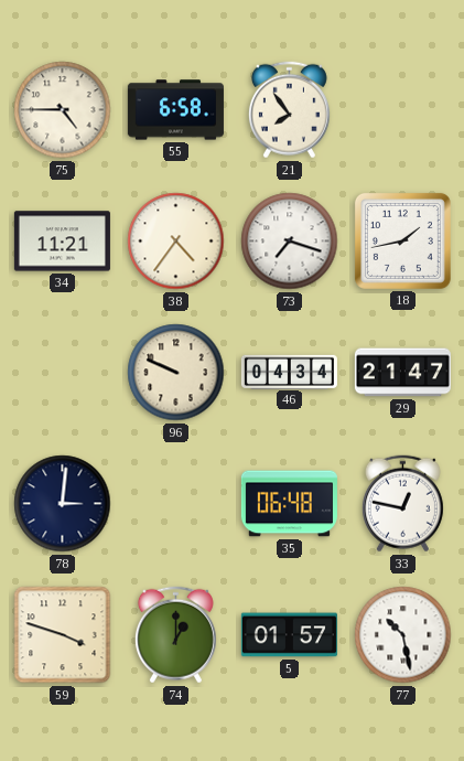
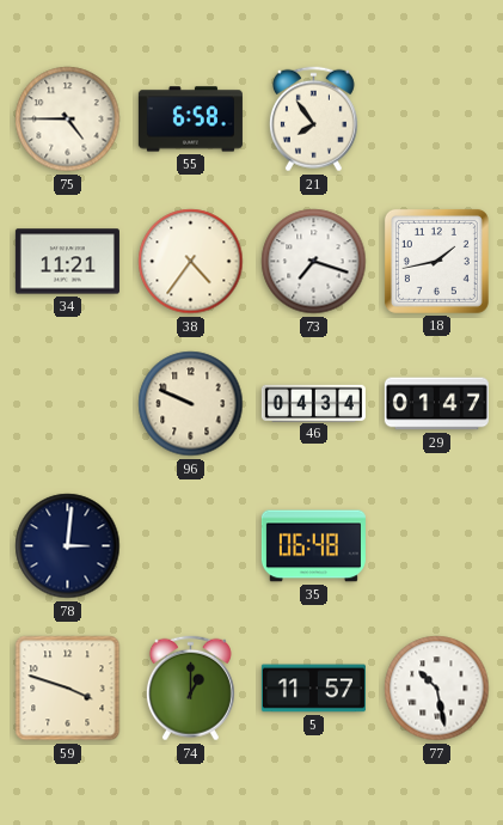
29: 21:47 -> 01:47
33: 12:47 -> none
5: 01:57 -> 11:57
